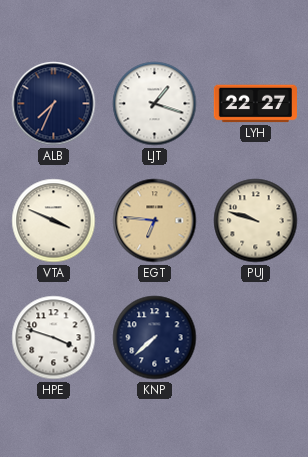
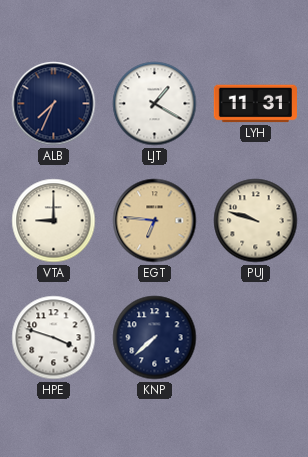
LJT: 1:18 -> 1:20
LYH: 22:27 -> 11:31
VTA: 3:49 -> 9:00
